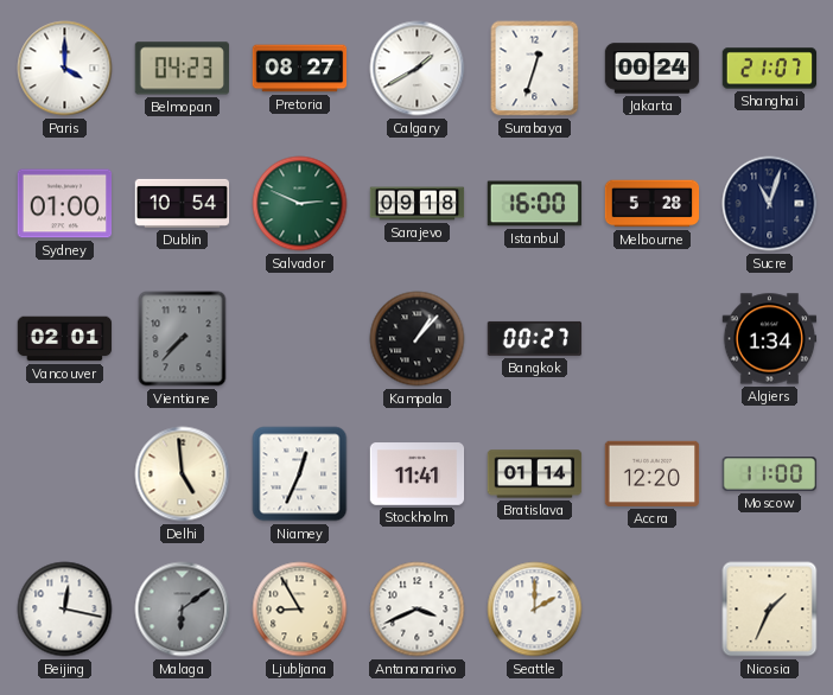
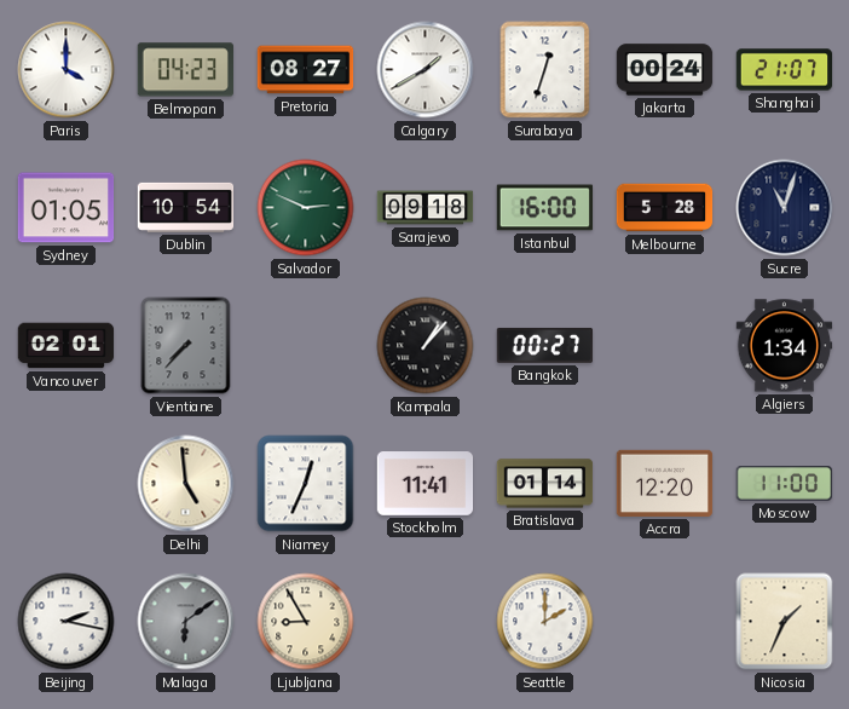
Sydney: 01:00 -> 01:05
Beijing: 12:17 -> 2:17
Antananarivo: 3:41 -> none
